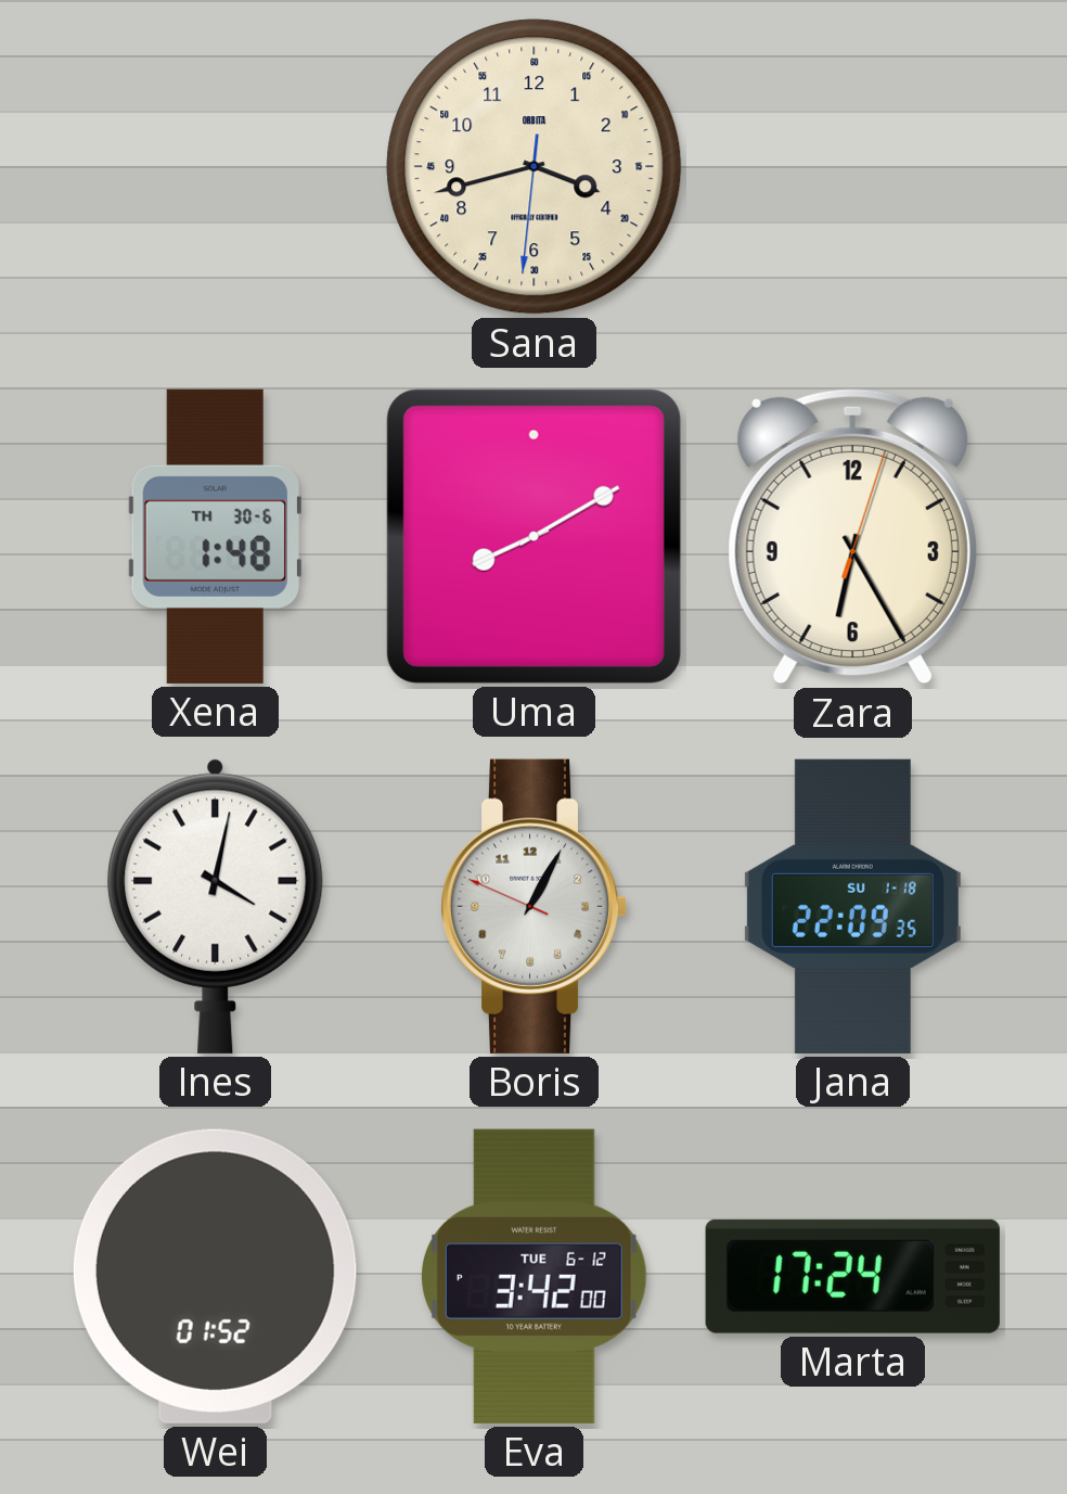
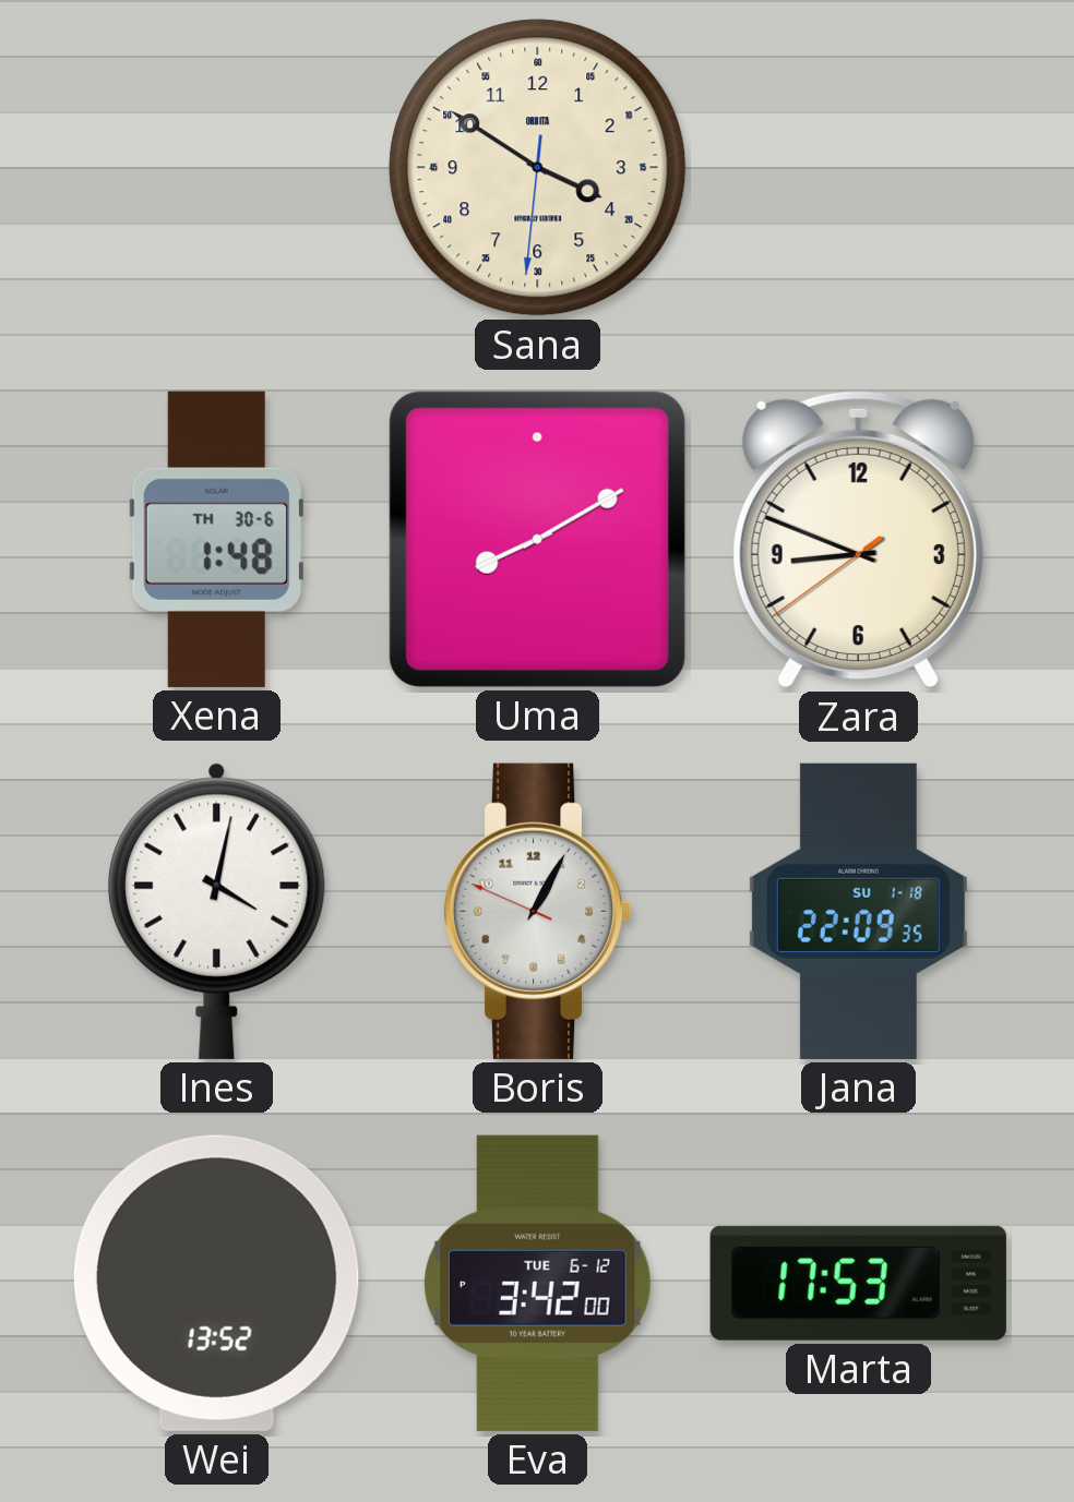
Sana: 3:42 -> 3:50
Zara: 6:25 -> 8:48
Wei: 01:52 -> 13:52
Marta: 17:24 -> 17:53
